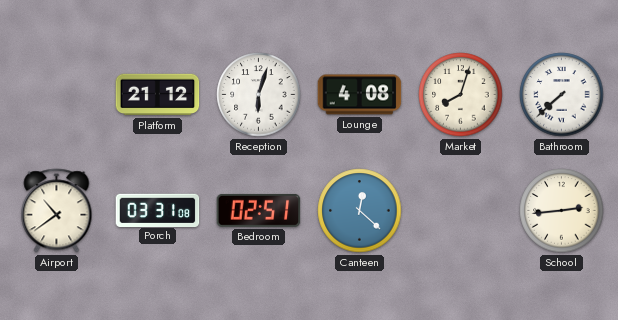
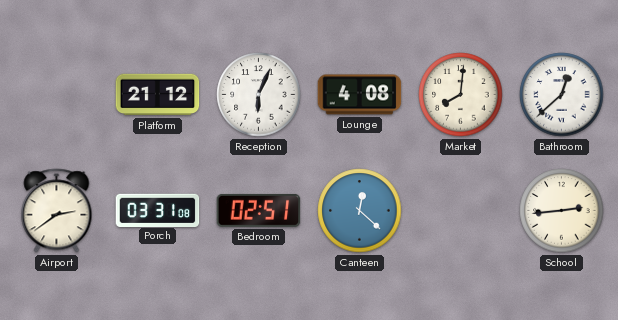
Reception: 6:03 -> 6:04
Market: 8:03 -> 8:01
Bathroom: 7:38 -> 12:38
Airport: 10:39 -> 2:39
